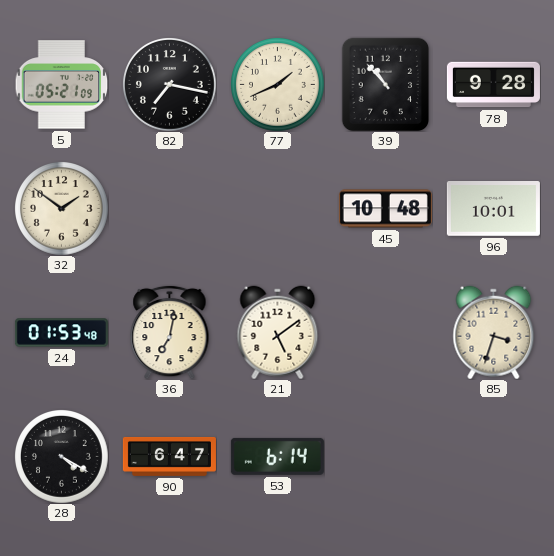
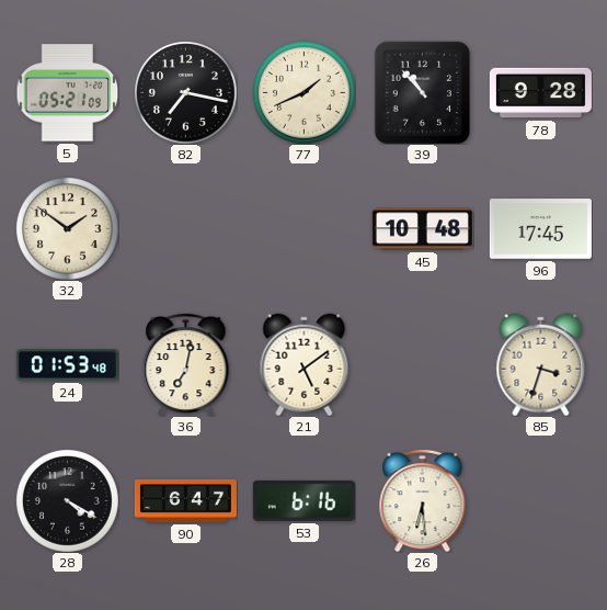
96: 10:01 -> 17:45
53: 6:14 -> 6:16
26: none -> 6:29
